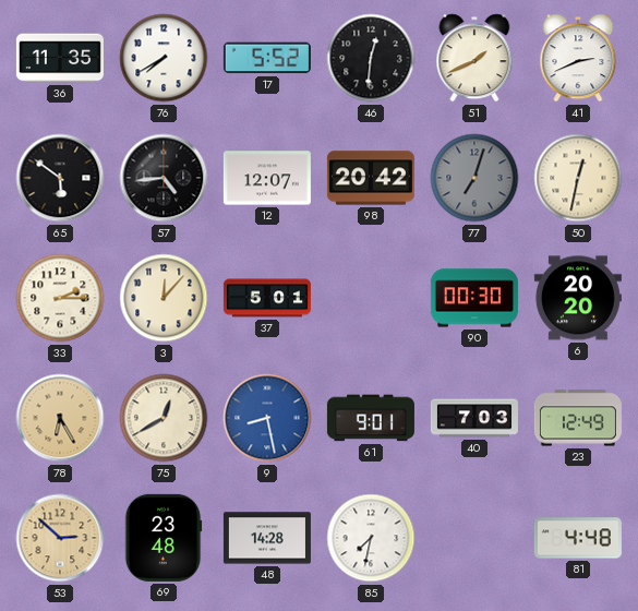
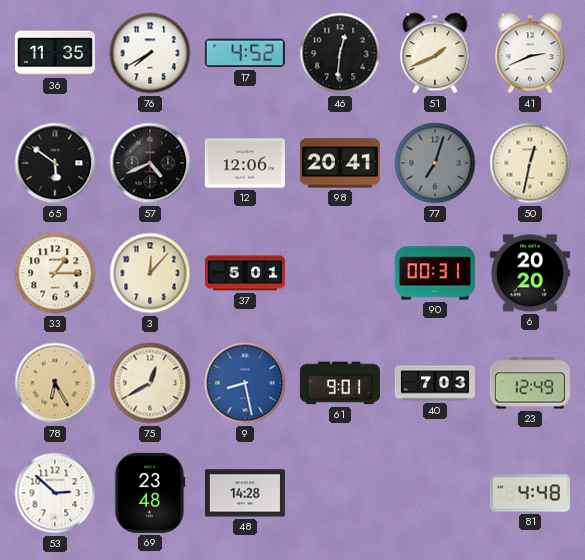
17: 5:52 -> 4:52
57: 4:44 -> 4:41
12: 12:07 -> 12:06
98: 20:42 -> 20:41
33: 2:15 -> 1:15
90: 00:30 -> 00:31
53 dial: champagne -> white
85: 7:32 -> none
